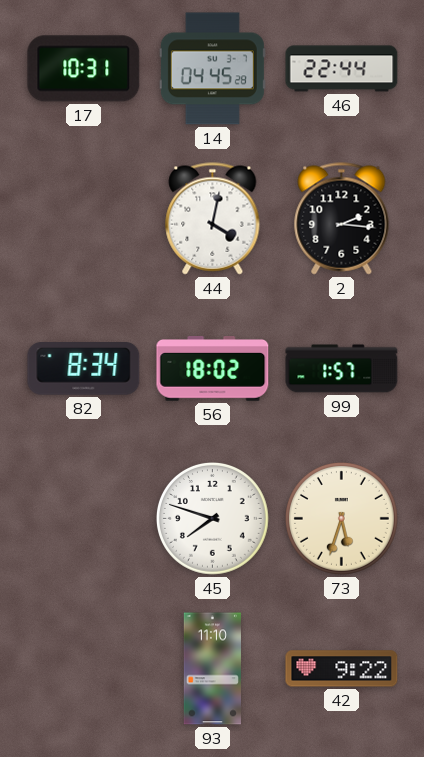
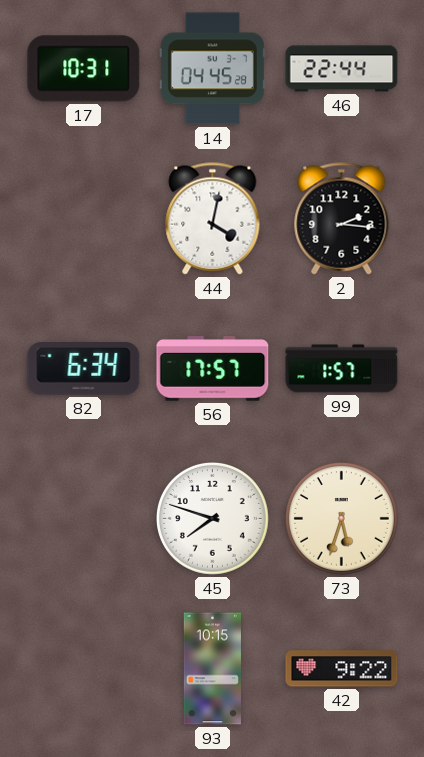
82: 8:34 -> 6:34
56: 18:02 -> 17:57
93: 11:10 -> 10:15
